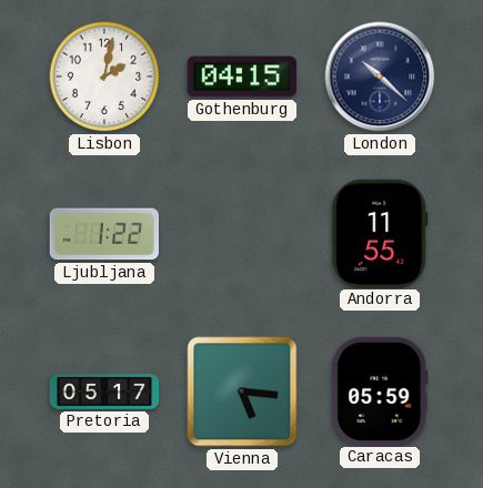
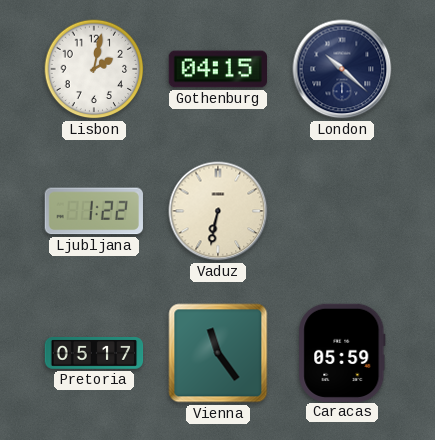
Vaduz: none -> 6:32
Andorra: 11:55 -> none
Vienna: 5:16 -> 11:24
